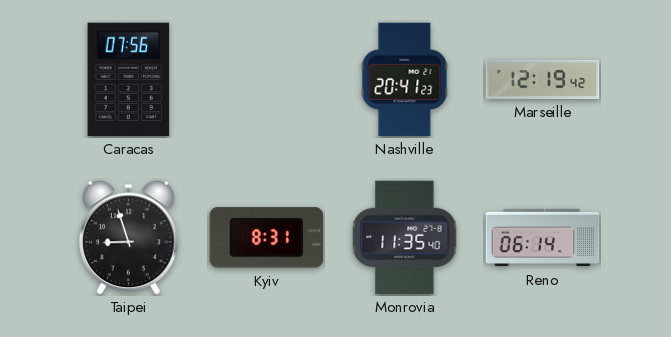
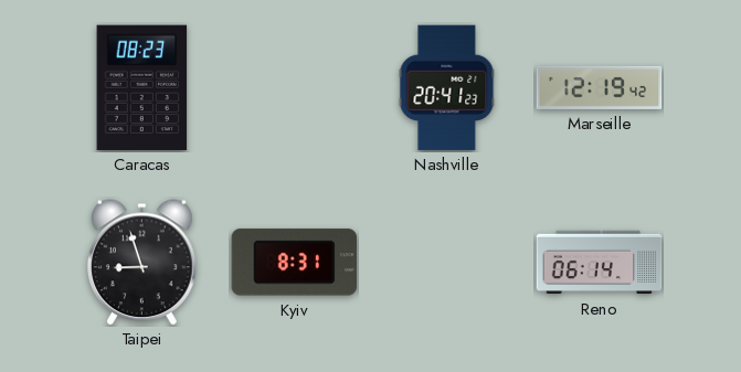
Caracas: 07:56 -> 08:23
Monrovia: 11:35 -> none
